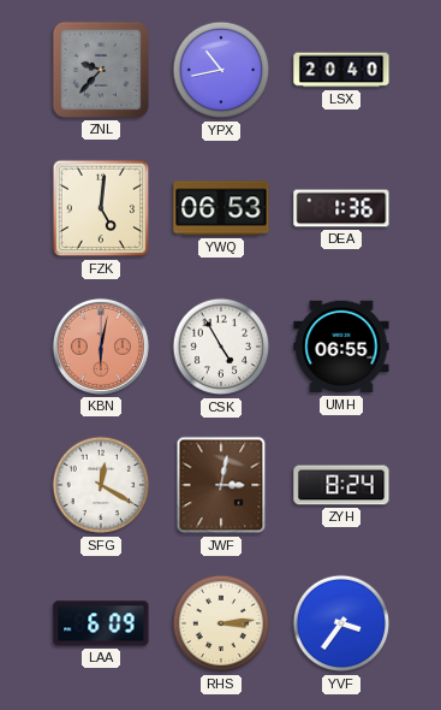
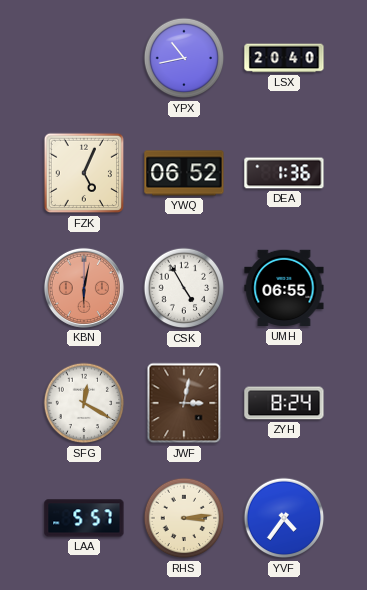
ZNL: 9:37 -> none
FZK: 5:01 -> 5:04
YWQ: 06:53 -> 06:52
LAA: 6:09 -> 5:57
YVF: 3:36 -> 4:36
